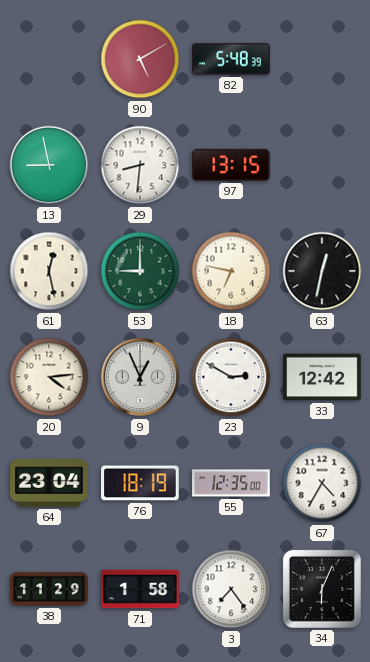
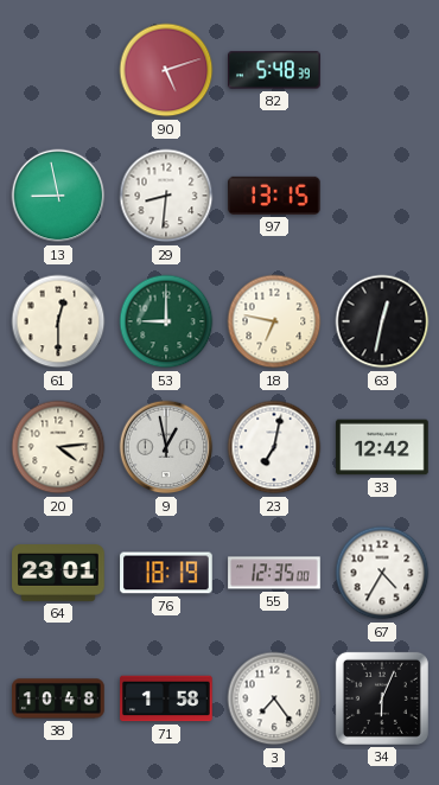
90: 5:10 -> 5:12
61: 12:28 -> 12:30
9: 12:56 -> 12:58
23: 2:50 -> 7:02
64: 23:04 -> 23:01
38: 11:29 -> 10:48
